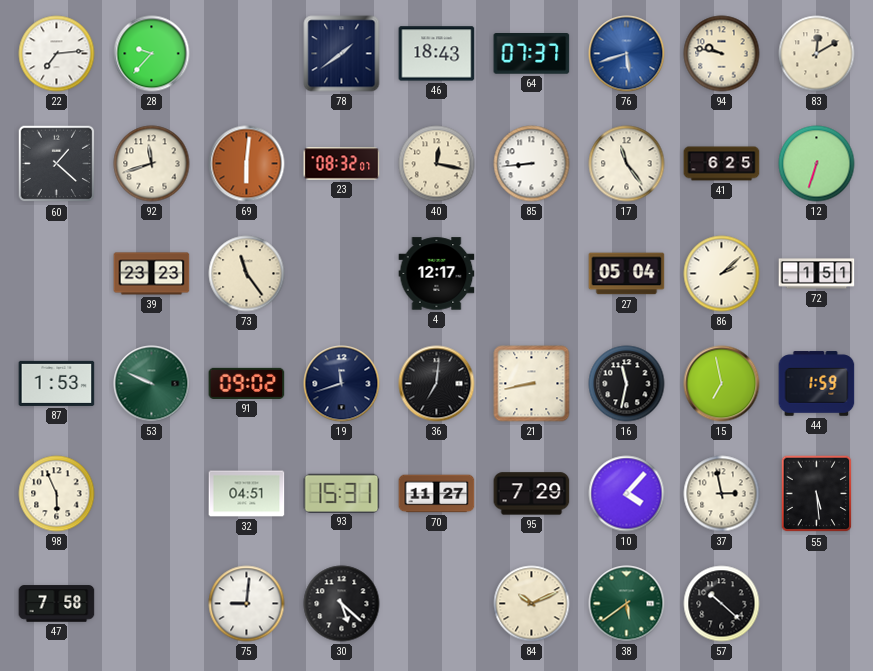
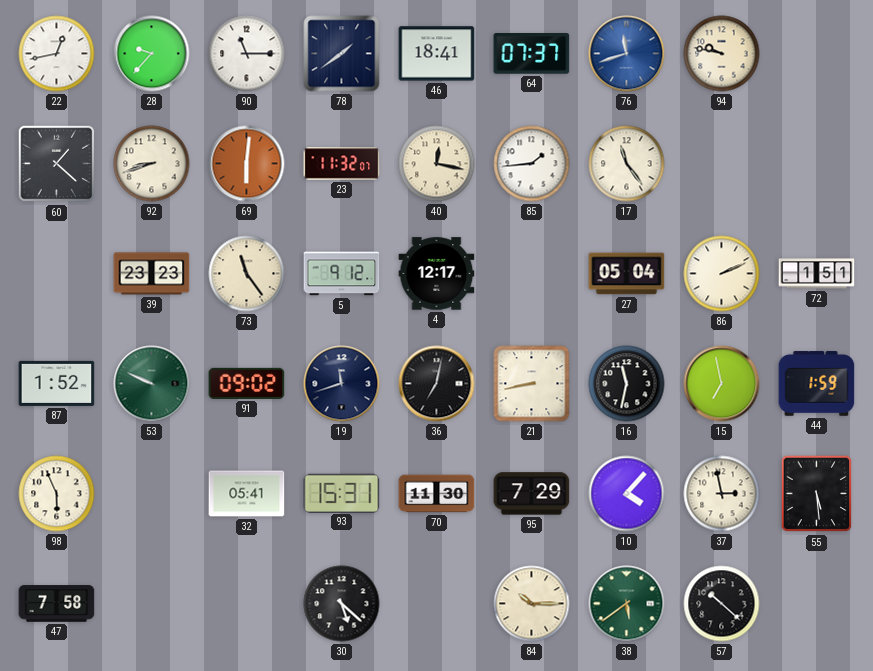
22: 7:14 -> 12:43
90: none -> 11:15
46: 18:43 -> 18:41
76: 5:42 -> 11:42
83: 12:10 -> none
92: 11:42 -> 8:42
23: 08:32 -> 11:32
85: 8:44 -> 1:44
41: 6:25 -> none
12: 6:33 -> none
5: none -> 9:12
86: 2:08 -> 2:11
87: 1:53 -> 1:52
36: 7:01 -> 7:02
32: 04:51 -> 05:41
70: 11:27 -> 11:30
75: 9:01 -> none
84: 10:11 -> 10:15
